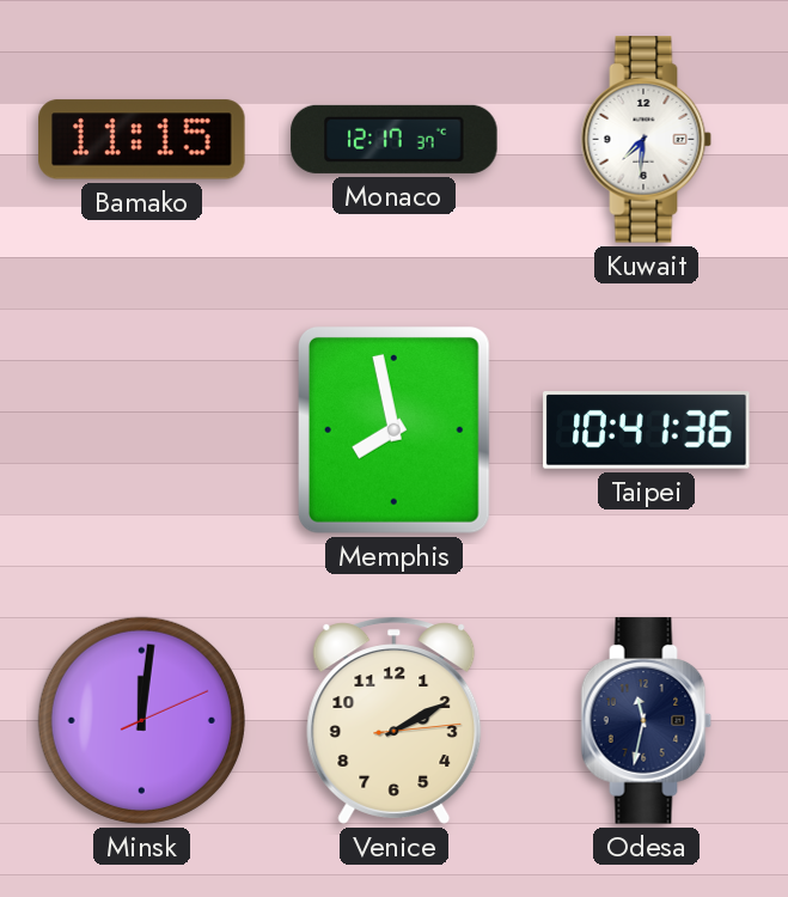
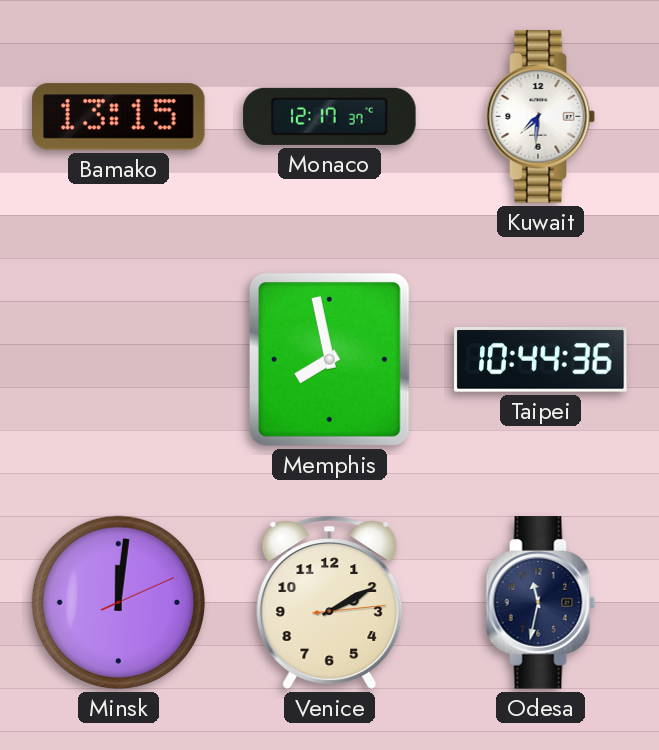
Bamako: 11:15 -> 13:15
Taipei: 10:41 -> 10:44
